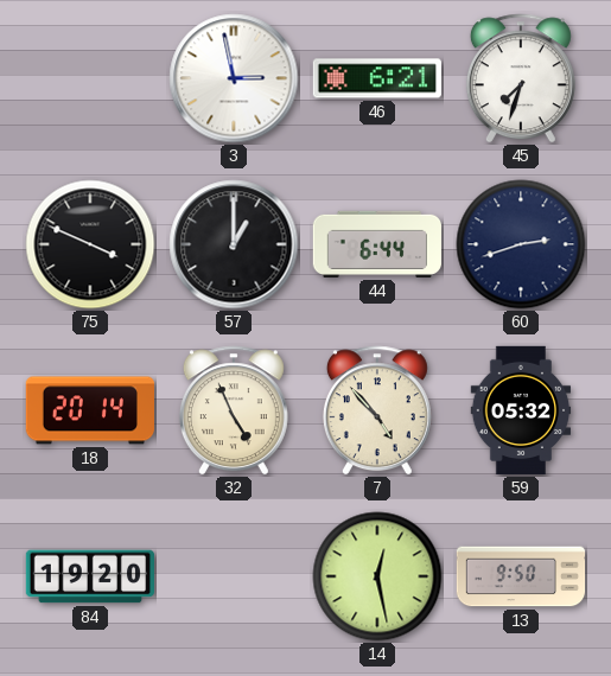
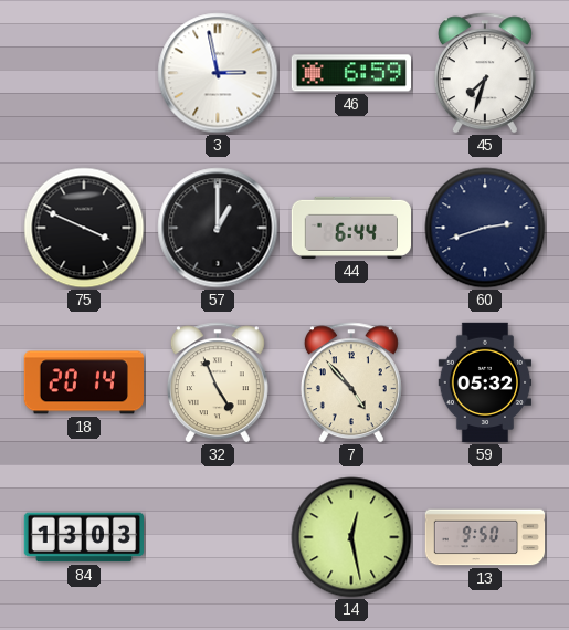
46: 6:21 -> 6:59
84: 19:20 -> 13:03
